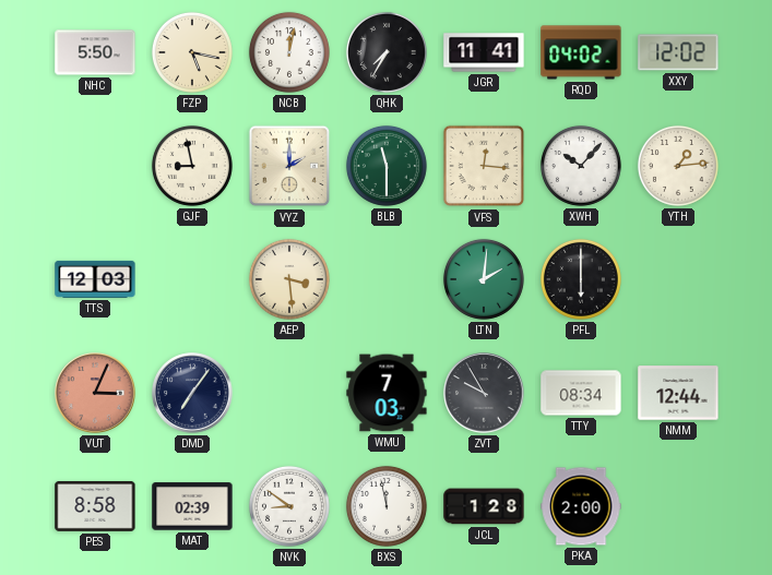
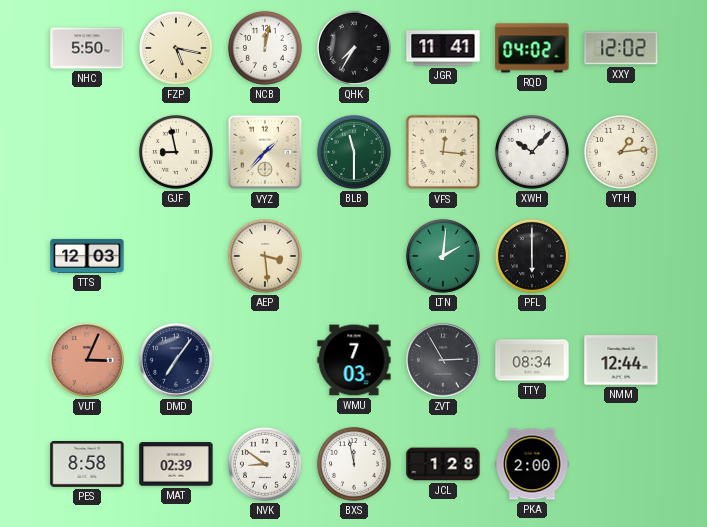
VYZ: 2:00 -> 1:37
ZVT: 9:55 -> 2:55
